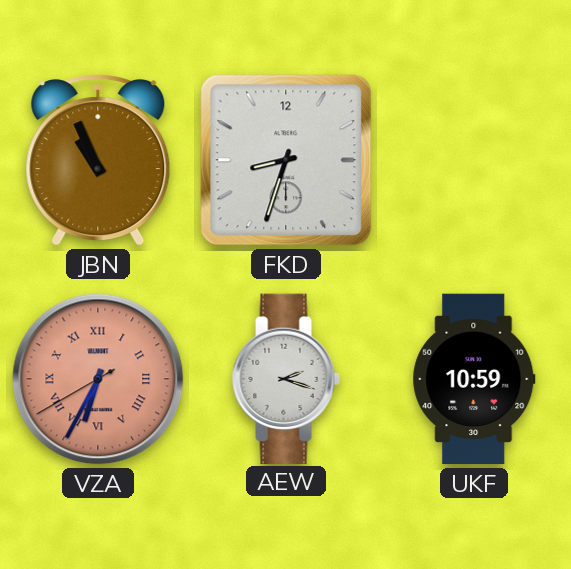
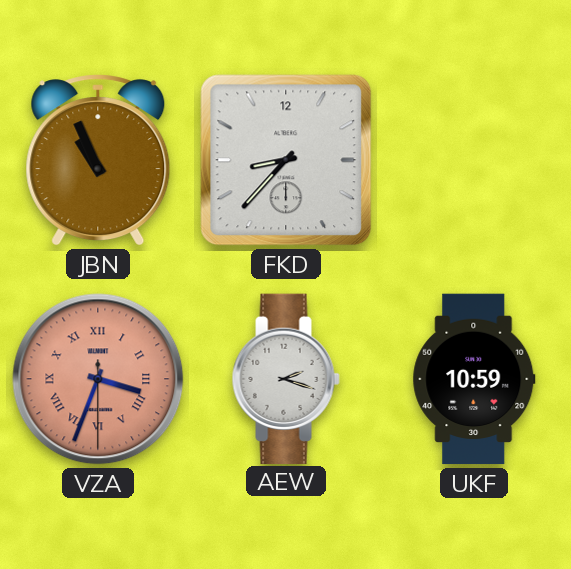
FKD: 8:33 -> 8:37
VZA: 6:34 -> 3:33
